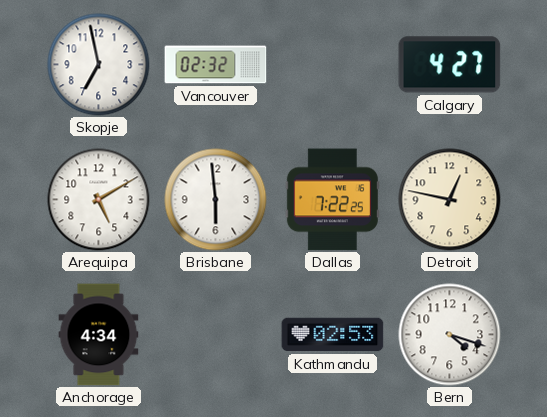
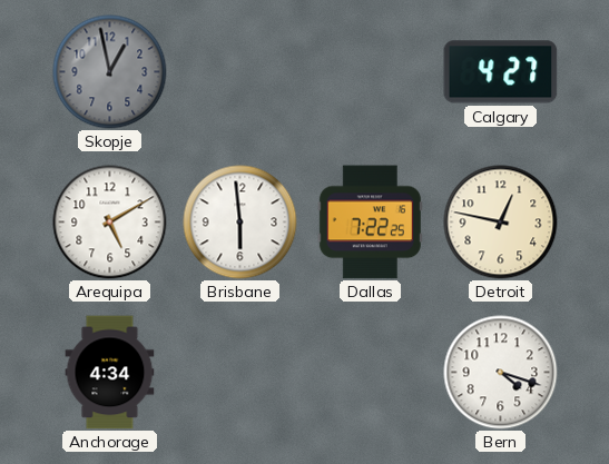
Skopje: 6:58 -> 12:58
Skopje dial: white -> grey
Vancouver: 02:32 -> none
Kathmandu: 02:53 -> none
